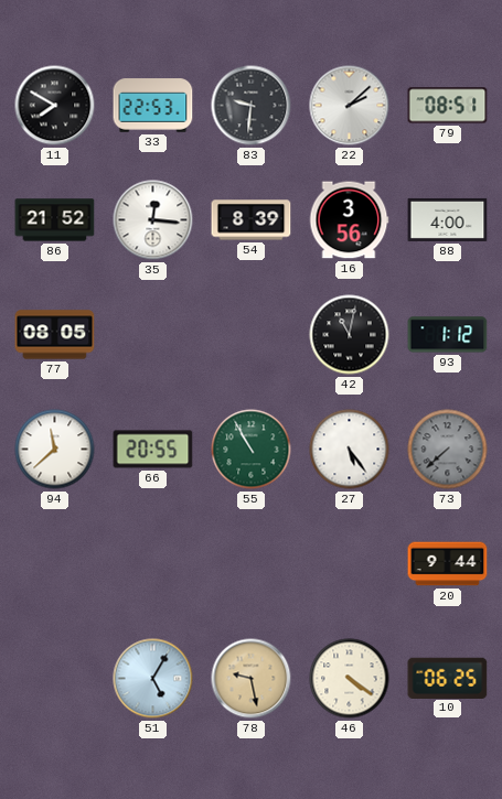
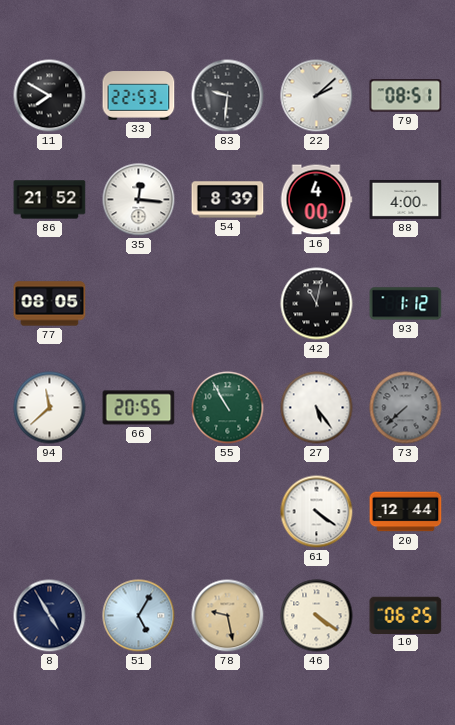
16: 3:56 -> 4:00
61: none -> 4:21
20: 9:44 -> 12:44
8: none -> 4:55
